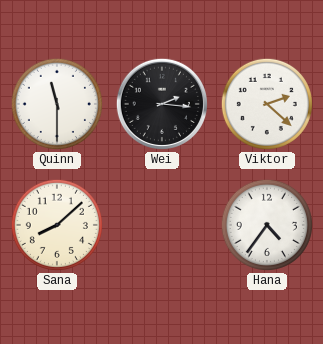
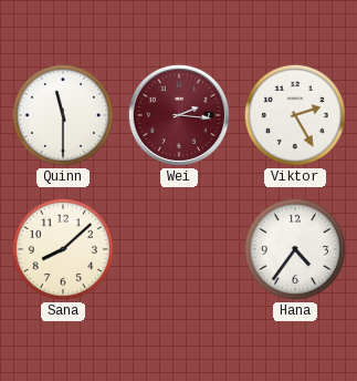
Wei dial: black -> burgundy
Viktor: 2:22 -> 2:25
